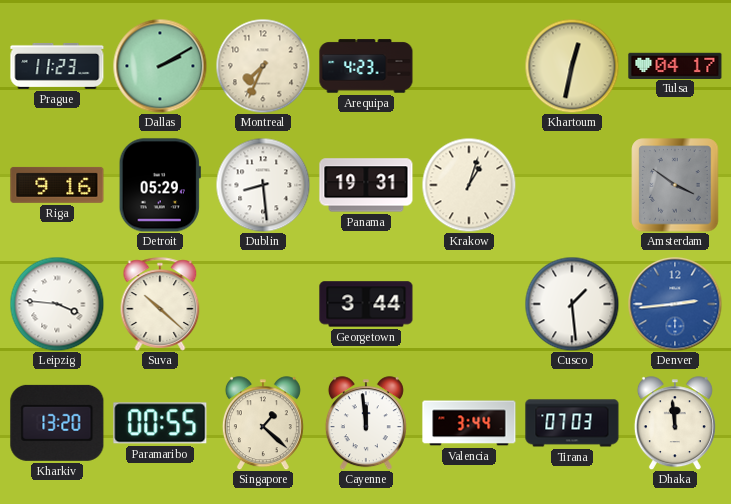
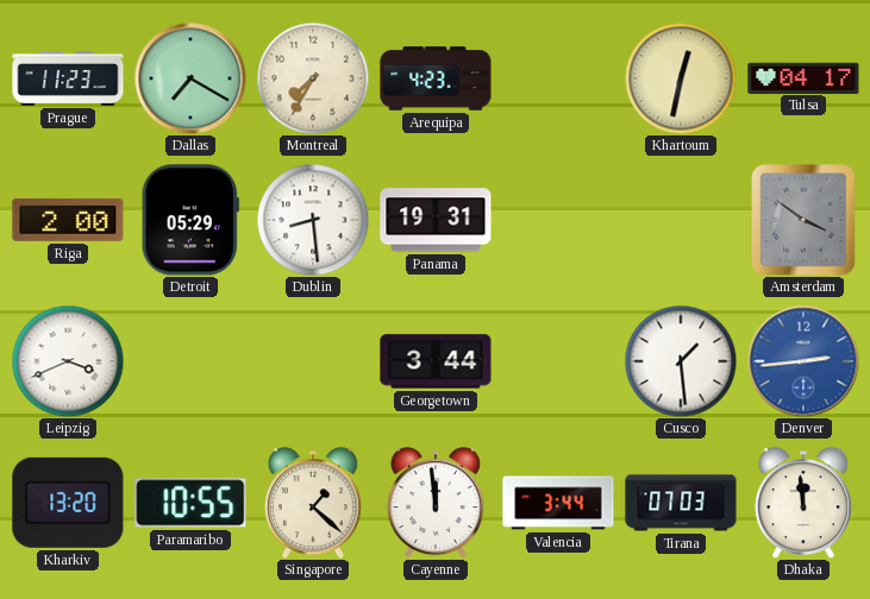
Dallas: 2:10 -> 7:20
Montreal: 7:34 -> 7:35
Riga: 9:16 -> 2:00
Krakow: 1:03 -> none
Leipzig: 3:46 -> 3:41
Suva: 10:22 -> none
Paramaribo: 00:55 -> 10:55
